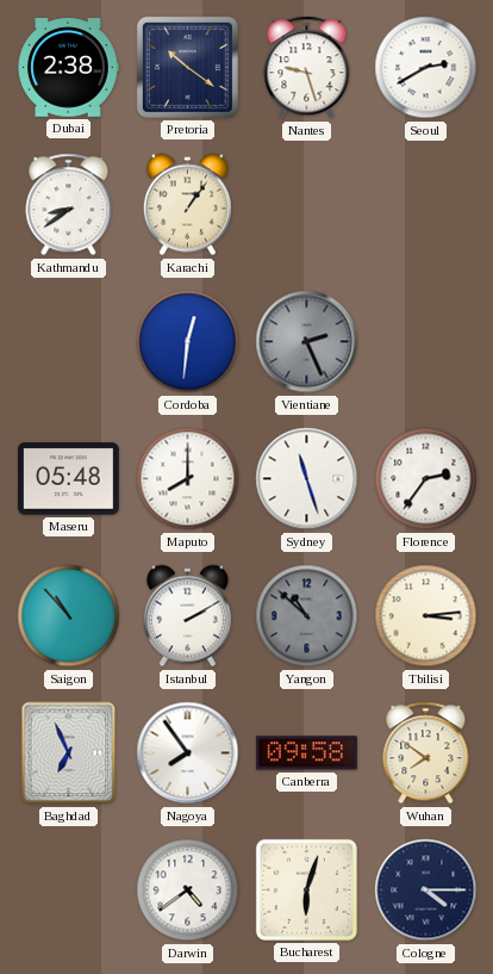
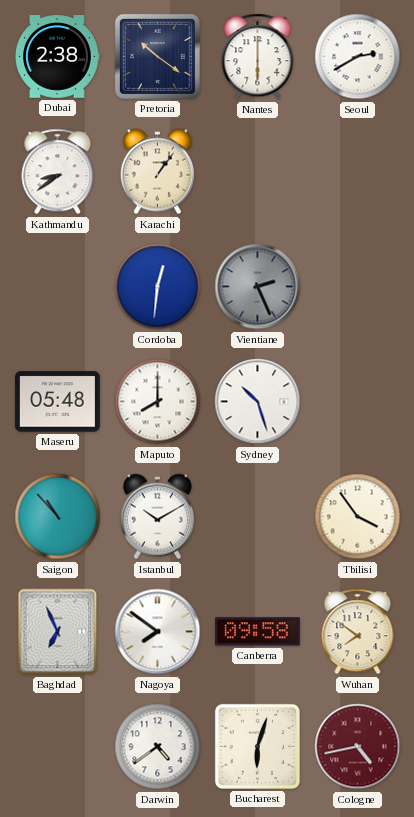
Nantes: 9:27 -> 6:00
Sydney: 11:27 -> 10:27
Florence: 2:36 -> none
Istanbul: 2:10 -> 10:10
Yangon: 10:52 -> none
Tbilisi: 3:14 -> 3:54
Nagoya: 7:54 -> 7:51
Cologne: 4:15 -> 4:43
Cologne dial: navy -> burgundy
